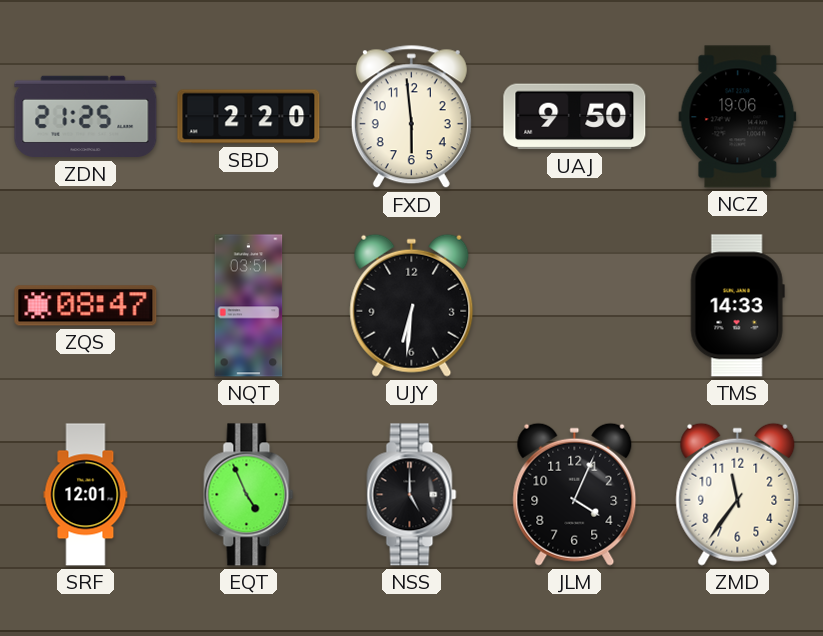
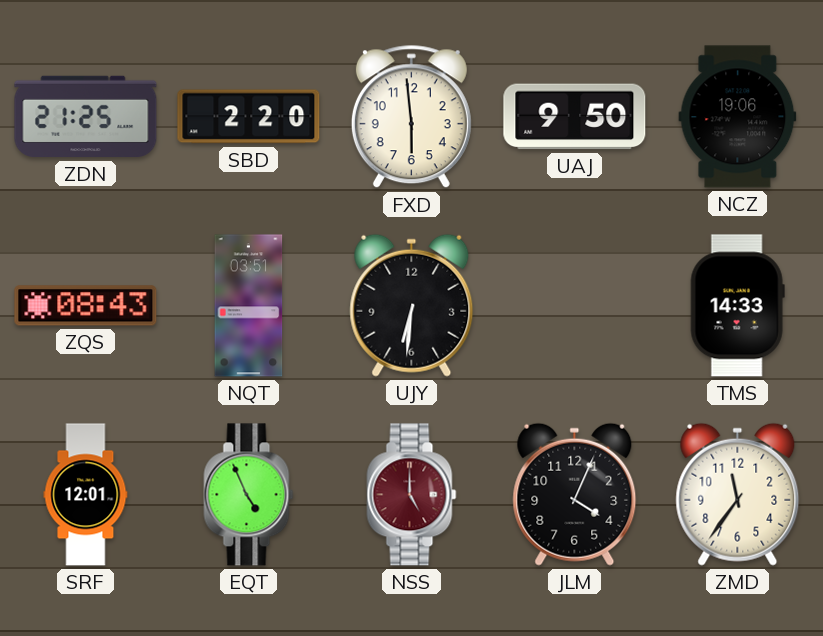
ZQS: 08:47 -> 08:43
NSS dial: black -> burgundy
